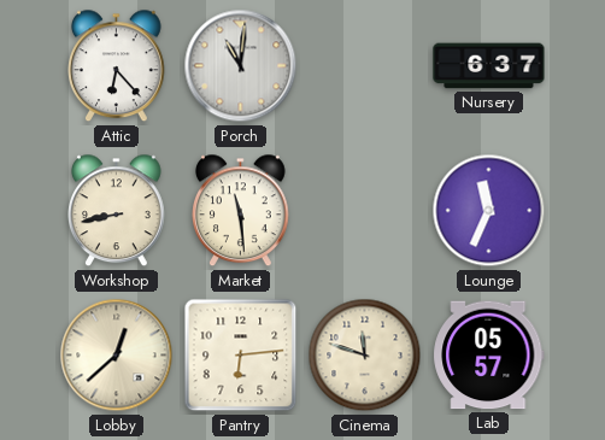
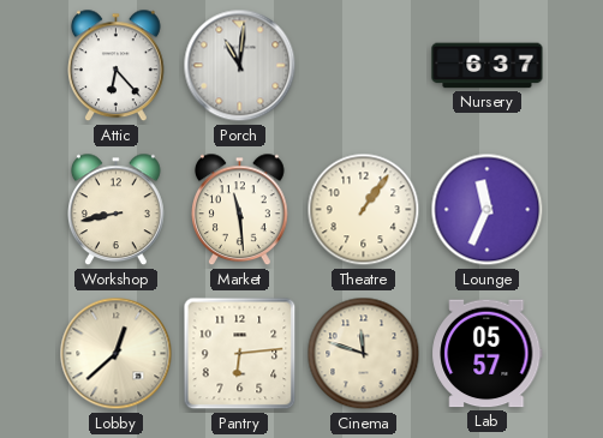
Theatre: none -> 1:06
